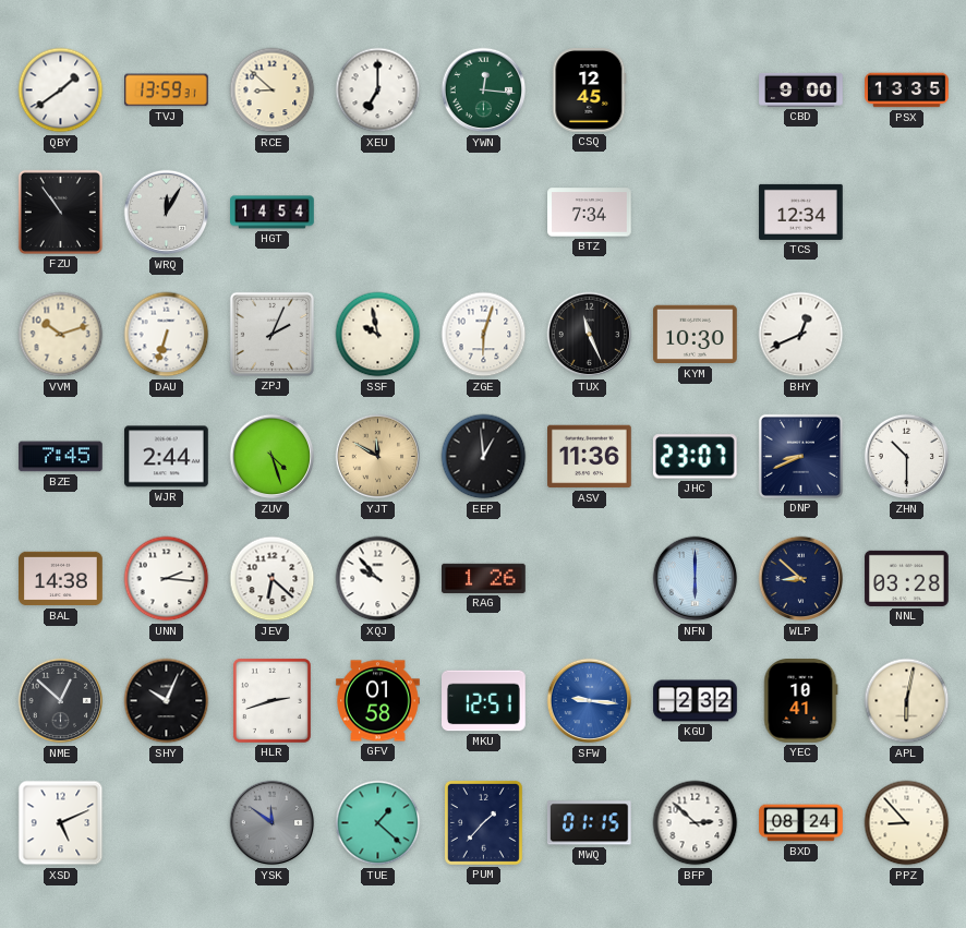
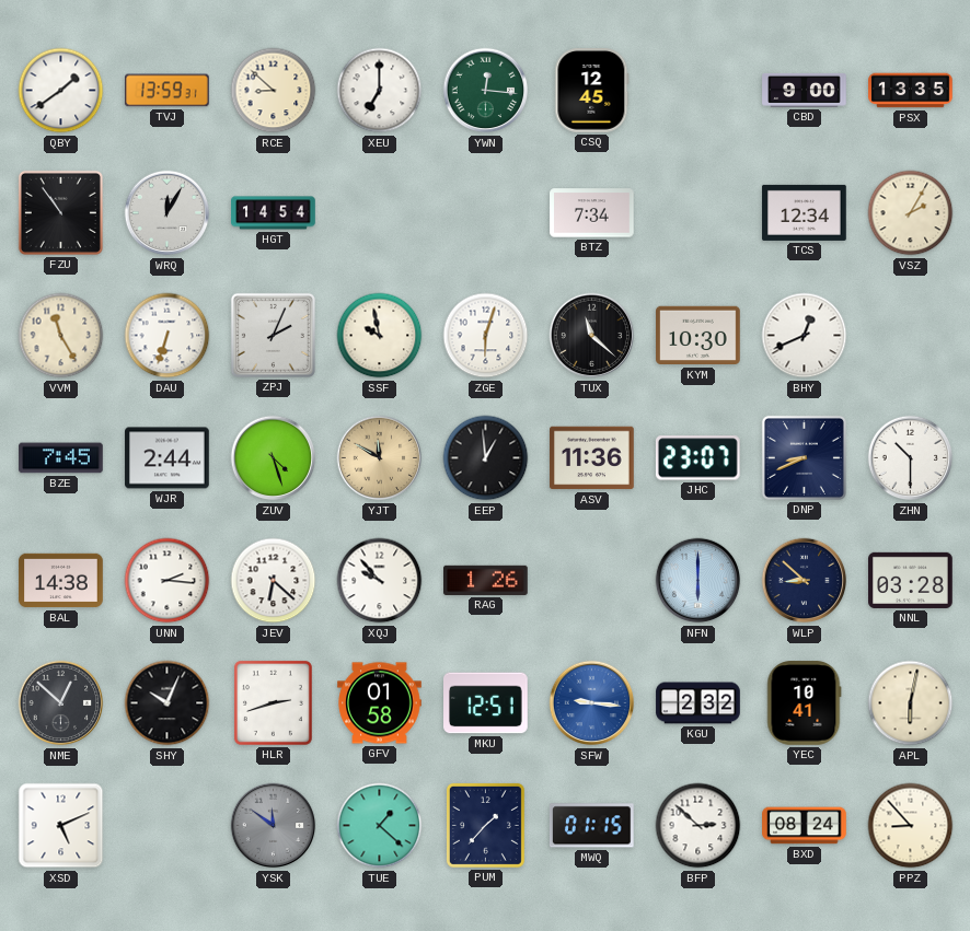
VSZ: none -> 2:05
VVM: 10:12 -> 11:25
TUX: 11:26 -> 11:22
